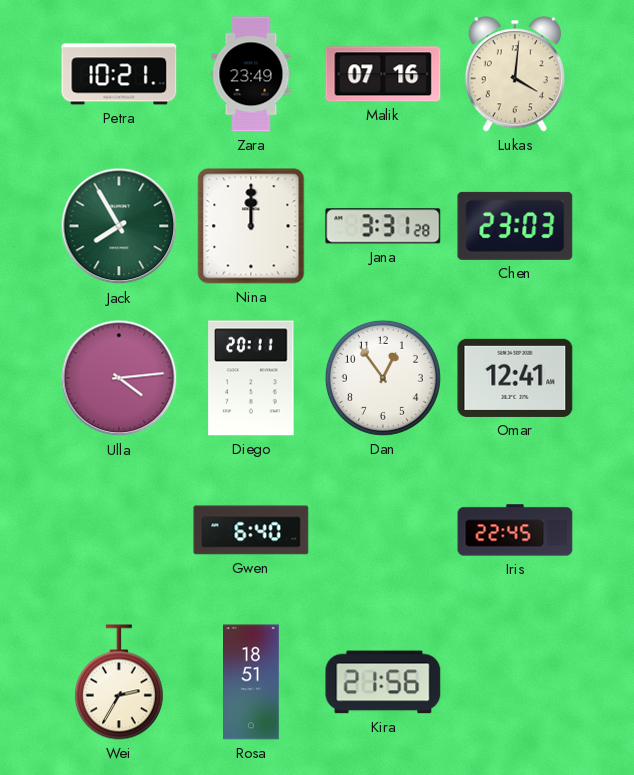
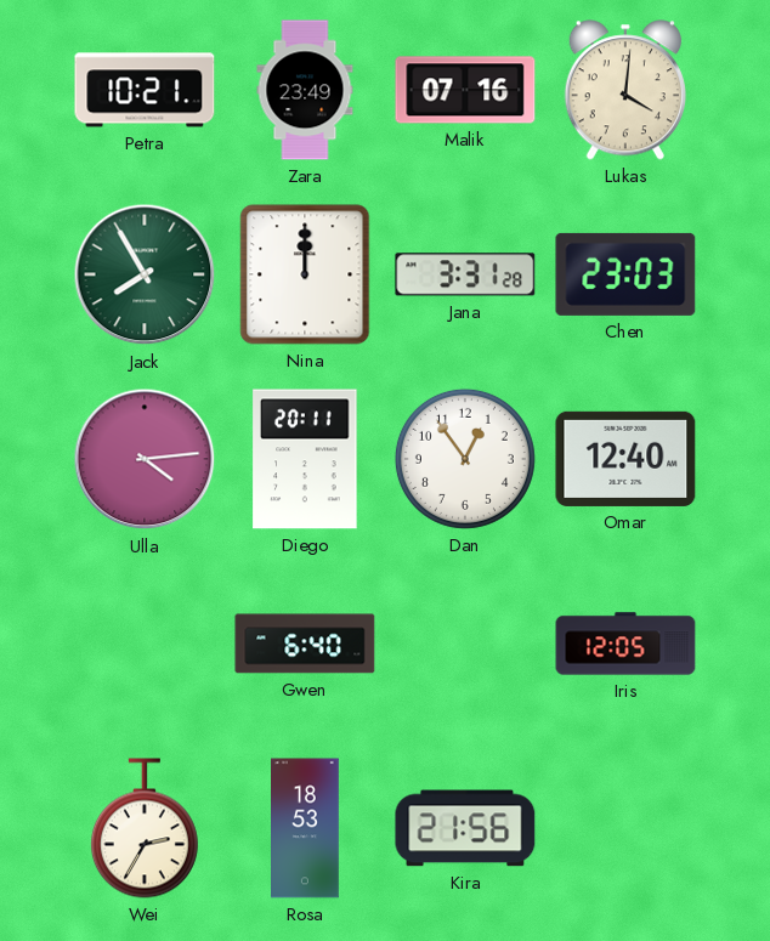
Omar: 12:41 -> 12:40
Iris: 22:45 -> 12:05
Rosa: 18:51 -> 18:53
